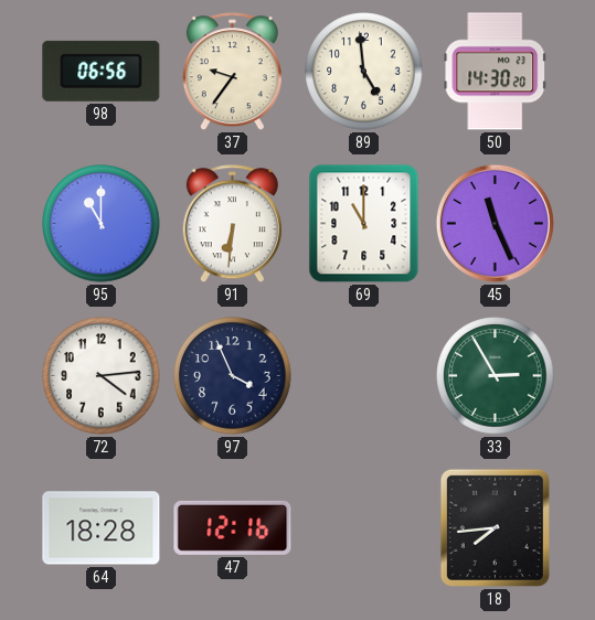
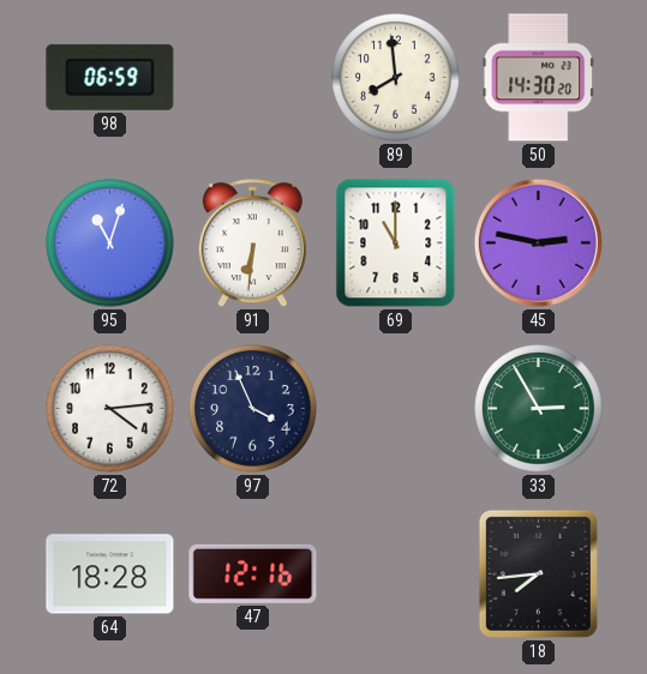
98: 06:56 -> 06:59
37: 9:36 -> none
89: 4:59 -> 7:59
95: 11:00 -> 11:03
45: 11:26 -> 2:47
